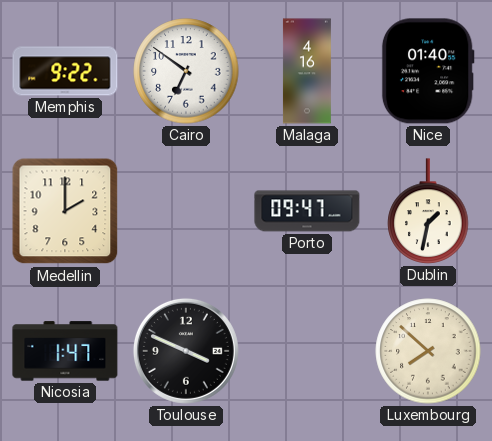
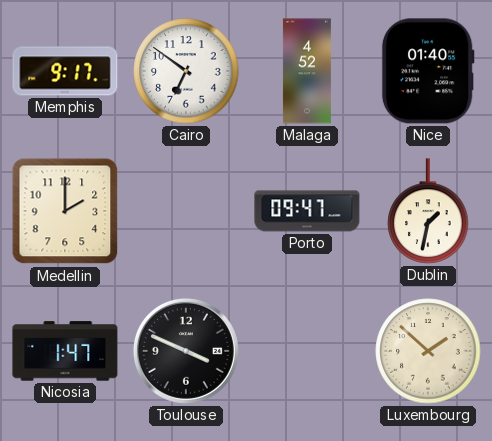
Memphis: 9:22 -> 9:17
Malaga: 4:16 -> 4:52
Luxembourg: 7:52 -> 1:52
